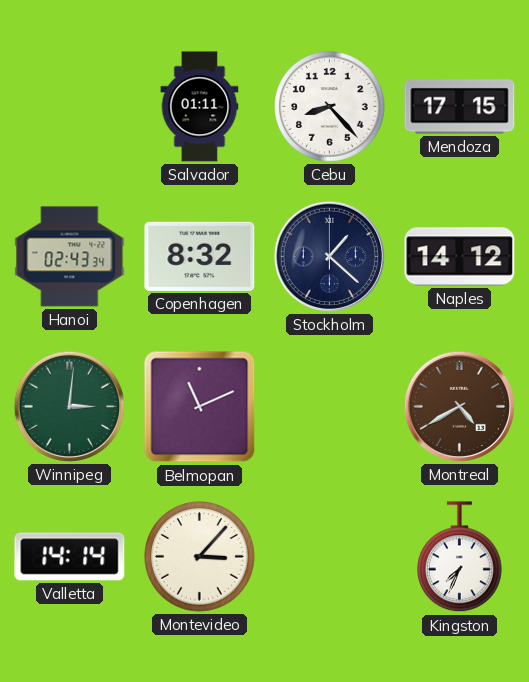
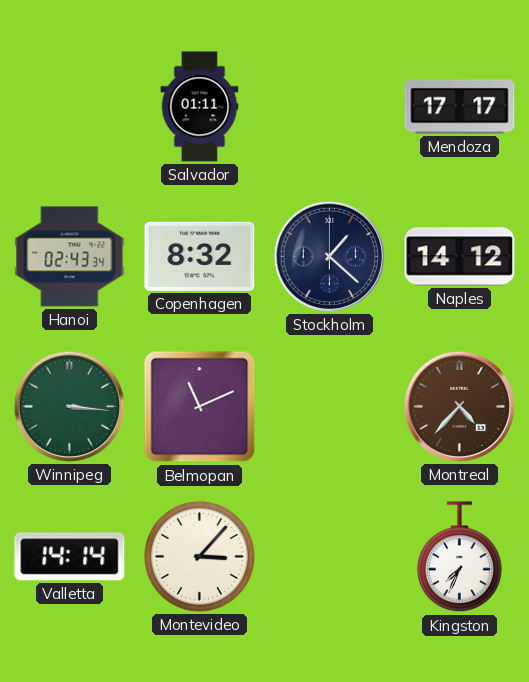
Cebu: 8:23 -> none
Mendoza: 17:15 -> 17:17
Winnipeg: 3:01 -> 3:16
Montreal: 4:40 -> 4:37
